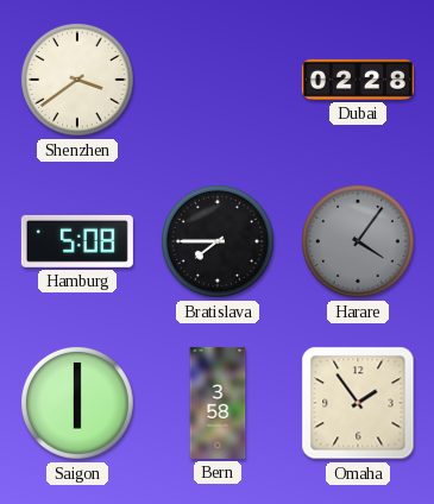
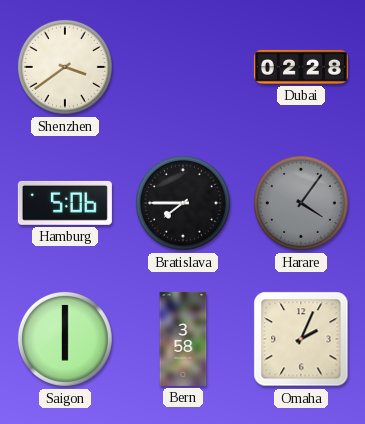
Hamburg: 5:08 -> 5:06
Omaha: 1:54 -> 2:04
